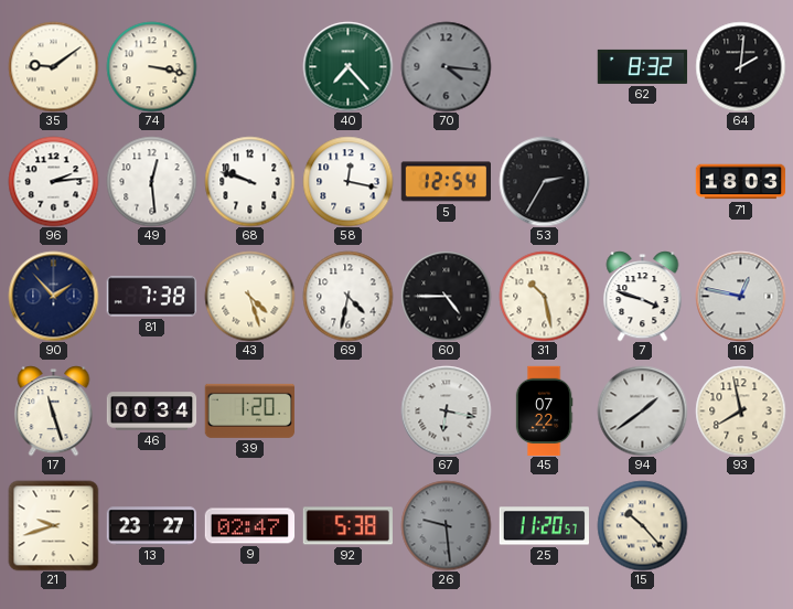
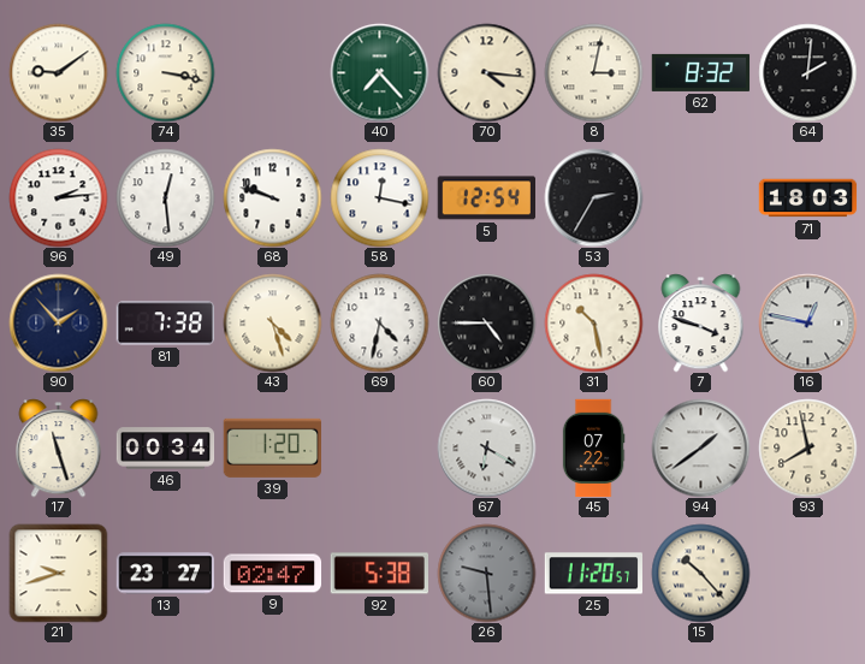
70 dial: grey -> cream
8: none -> 3:02
67: 6:17 -> 6:20
